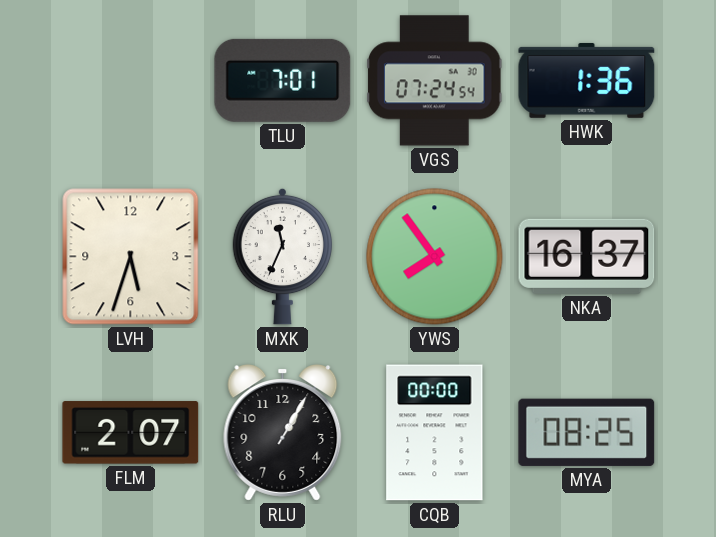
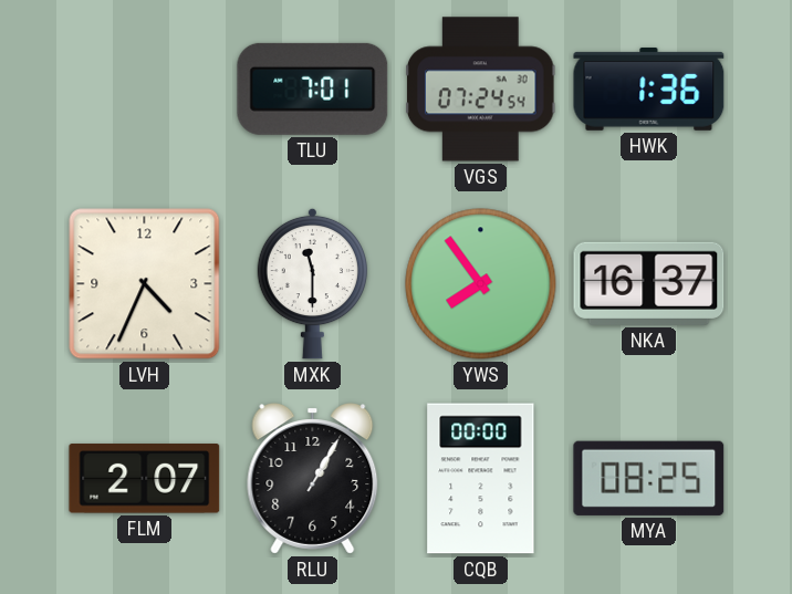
LVH: 5:33 -> 4:34
MXK: 11:34 -> 11:30
